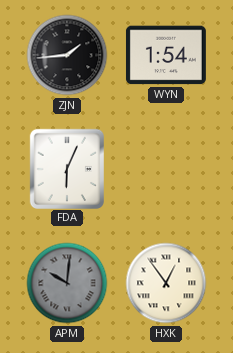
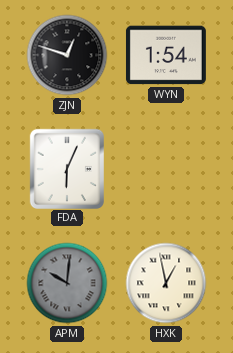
ZJN: 1:44 -> 12:48
HXK: 12:54 -> 12:58
